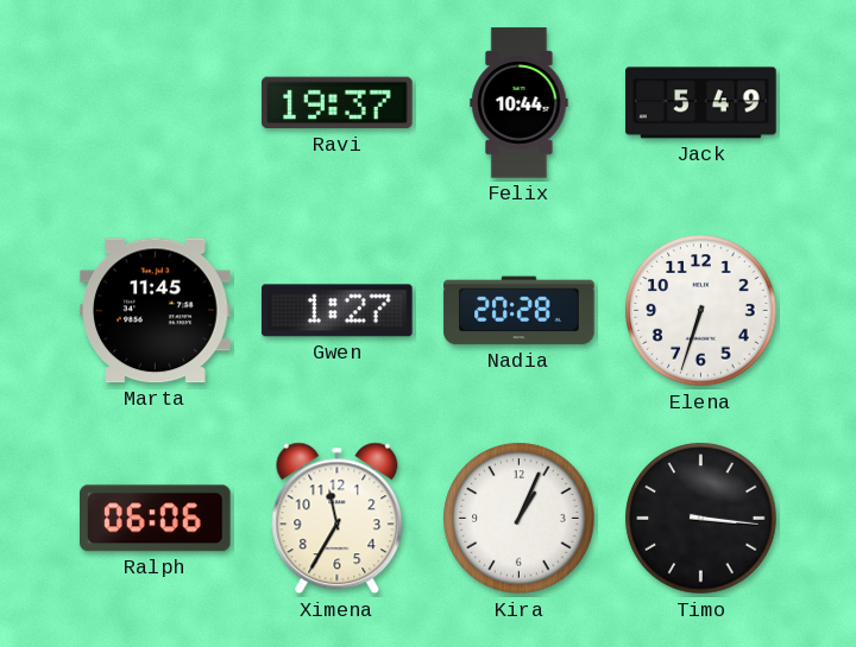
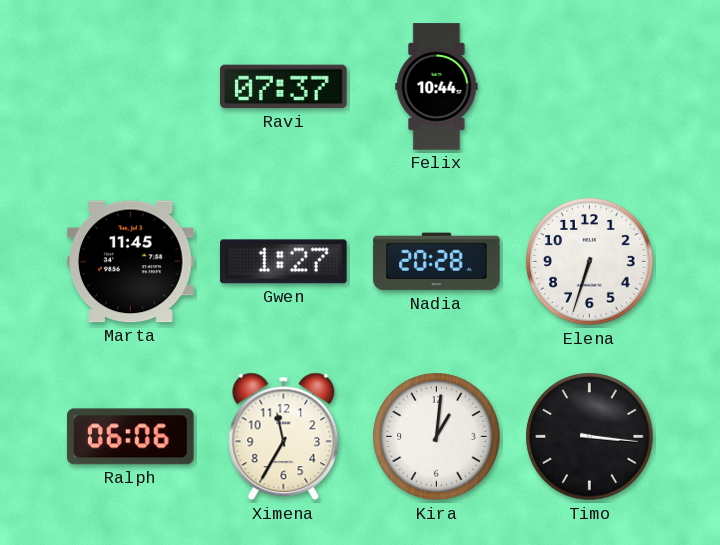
Ravi: 19:37 -> 07:37
Jack: 5:49 -> none
Kira: 1:04 -> 1:01
